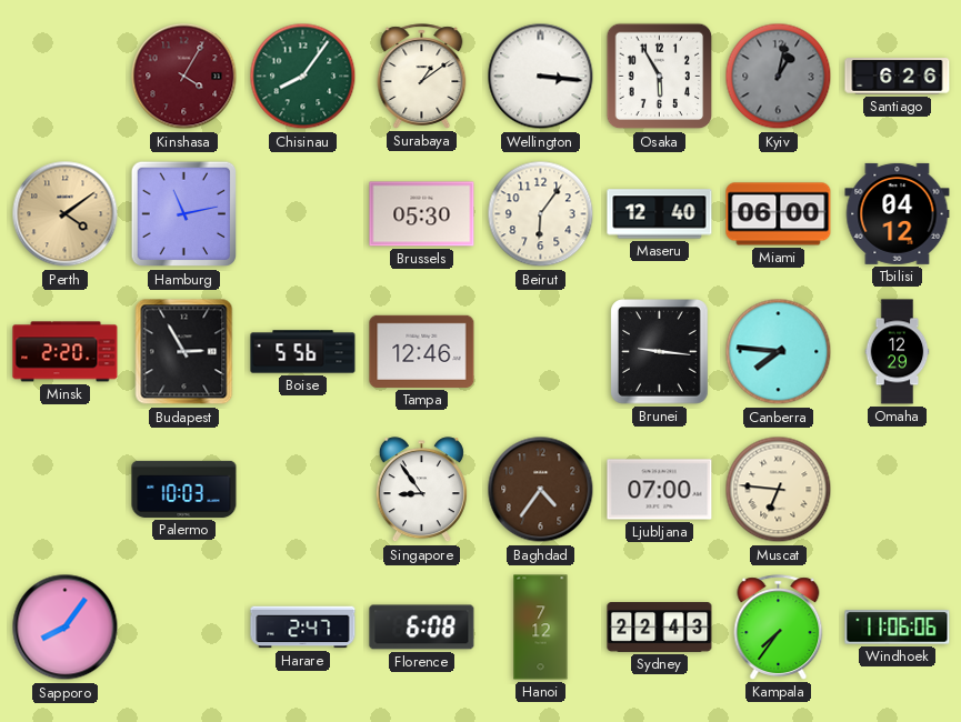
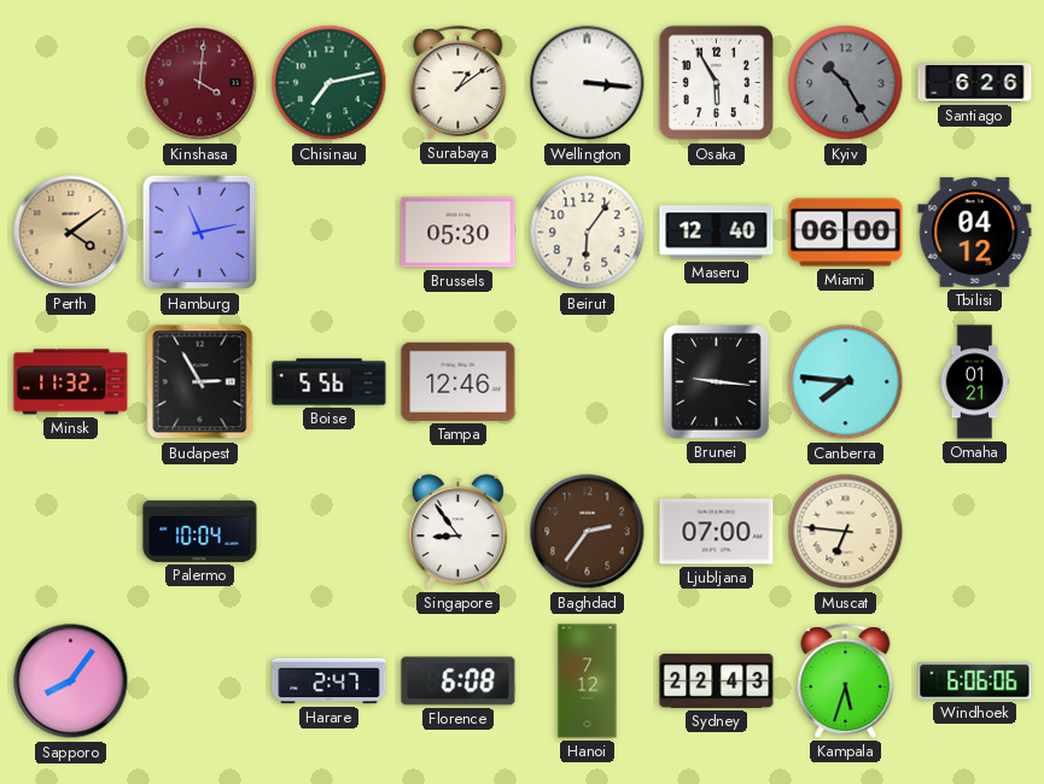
Kinshasa: 4:05 -> 4:01
Chisinau: 8:06 -> 7:13
Kyiv: 1:02 -> 10:25
Minsk: 2:20 -> 11:32
Omaha: 12:29 -> 01:21
Palermo: 10:03 -> 10:04
Baghdad: 4:36 -> 2:36
Kampala: 7:36 -> 5:33
Windhoek: 11:06 -> 6:06
